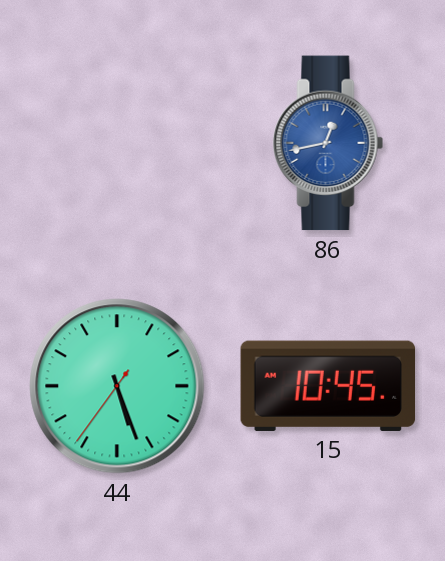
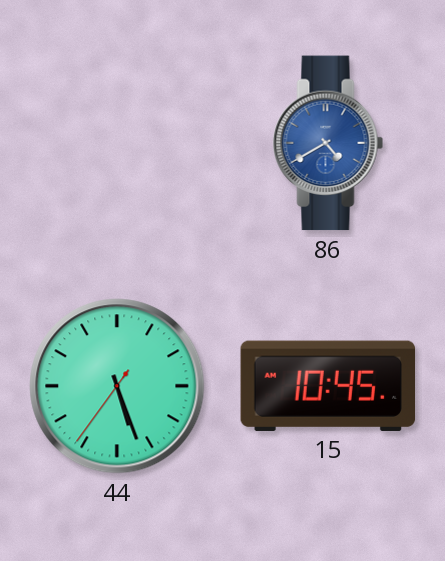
86: 12:43 -> 4:40
